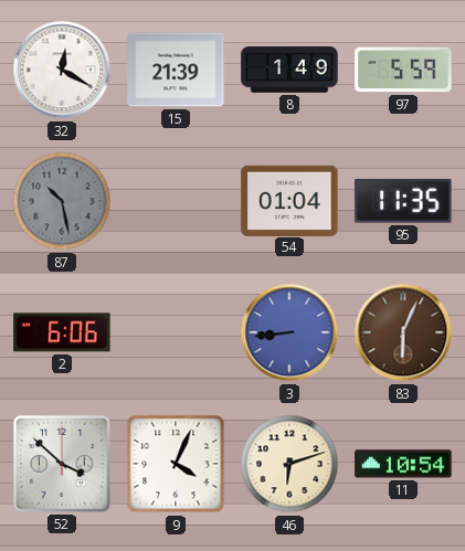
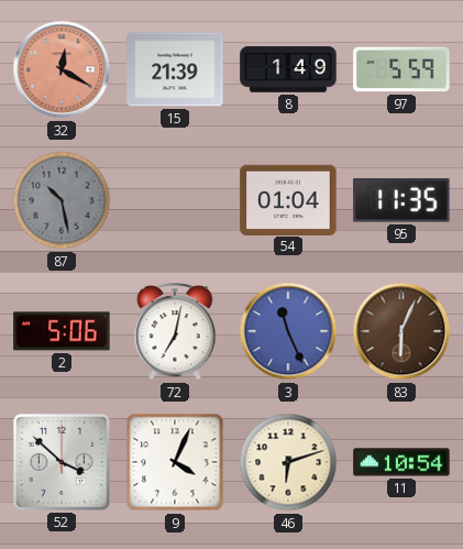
32 dial: white -> salmon
2: 6:06 -> 5:06
72: none -> 7:02
3: 8:44 -> 11:26
